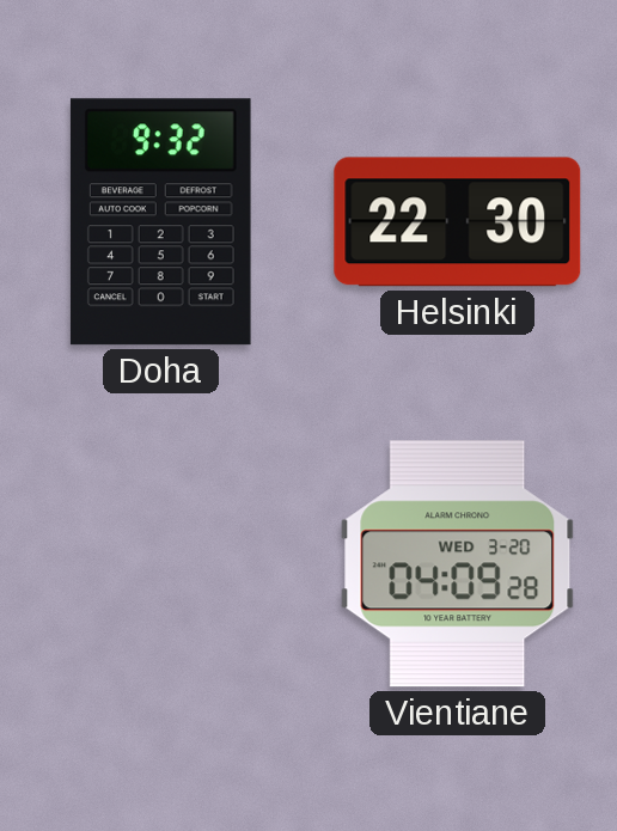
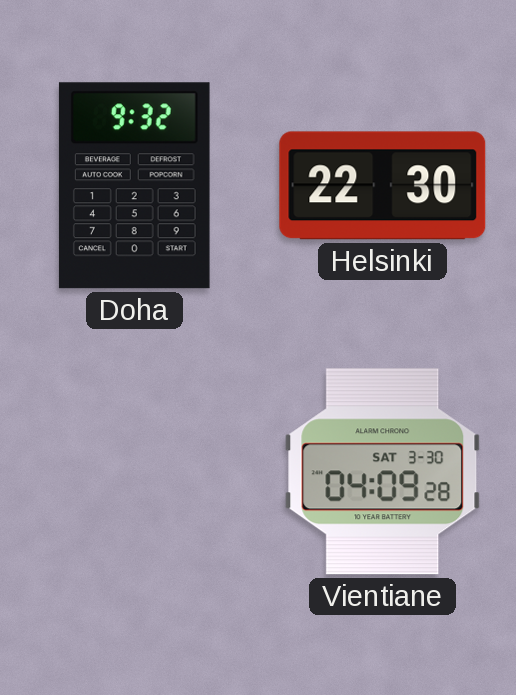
Vientiane date: WED 3-20 -> SAT 3-30
